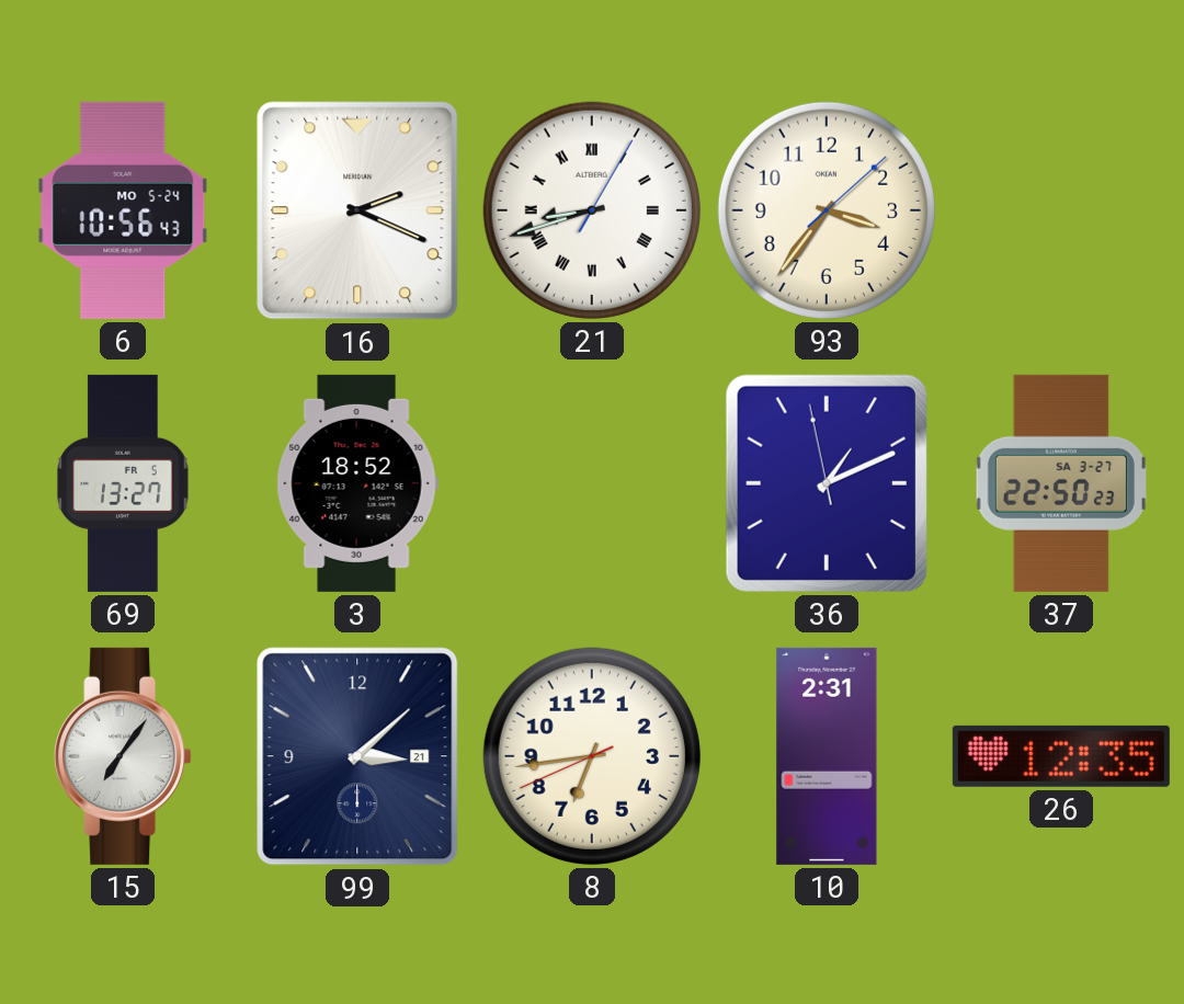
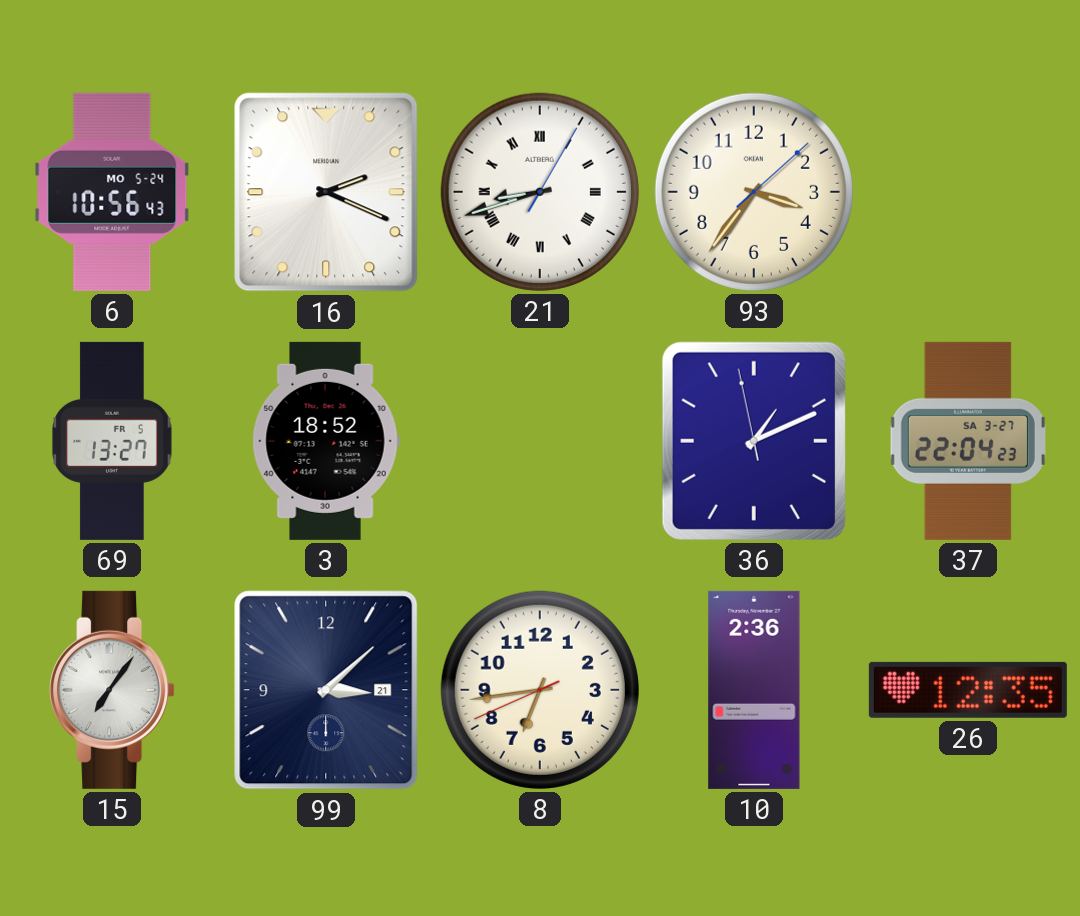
37: 22:50 -> 22:04
10: 2:31 -> 2:36
